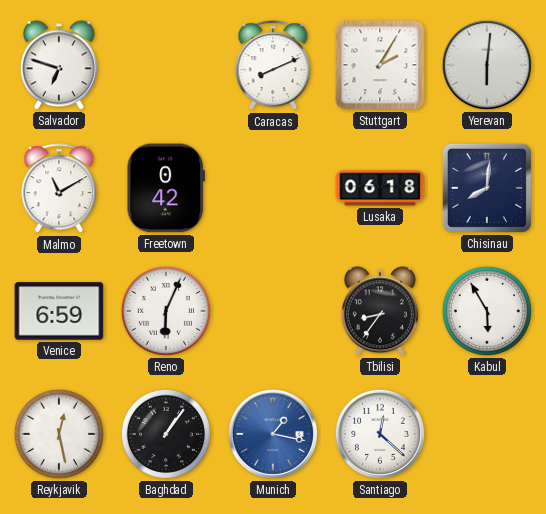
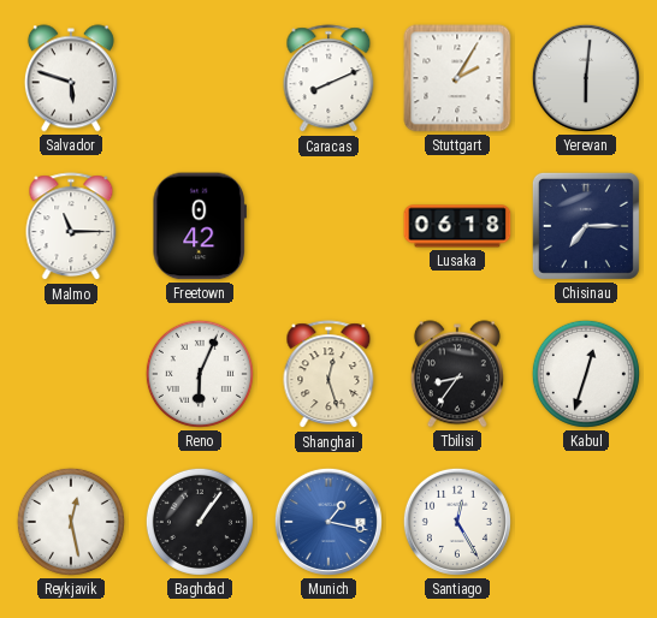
Salvador: 6:48 -> 5:48
Malmo: 11:10 -> 11:15
Chisinau: 8:01 -> 7:15
Venice: 6:59 -> none
Shanghai: none -> 12:27
Kabul: 5:55 -> 12:33
Santiago: 12:22 -> 12:25
